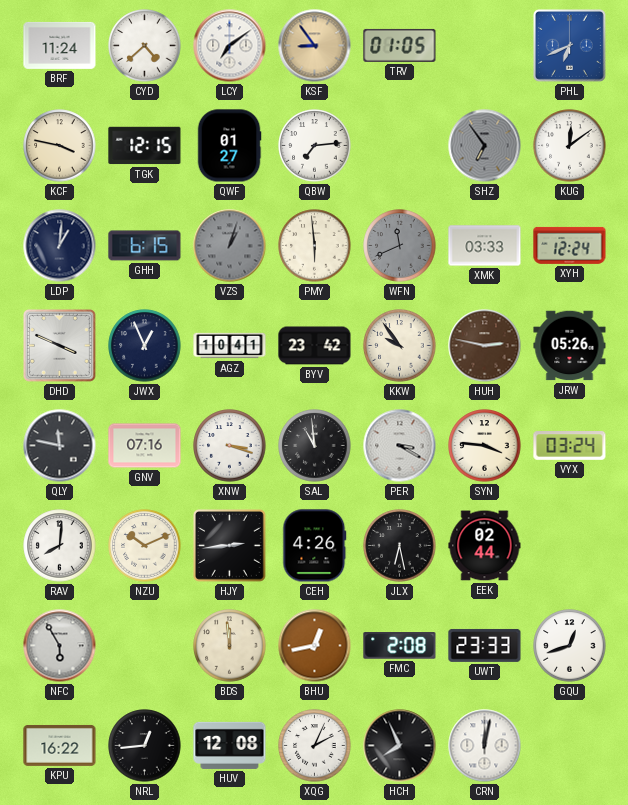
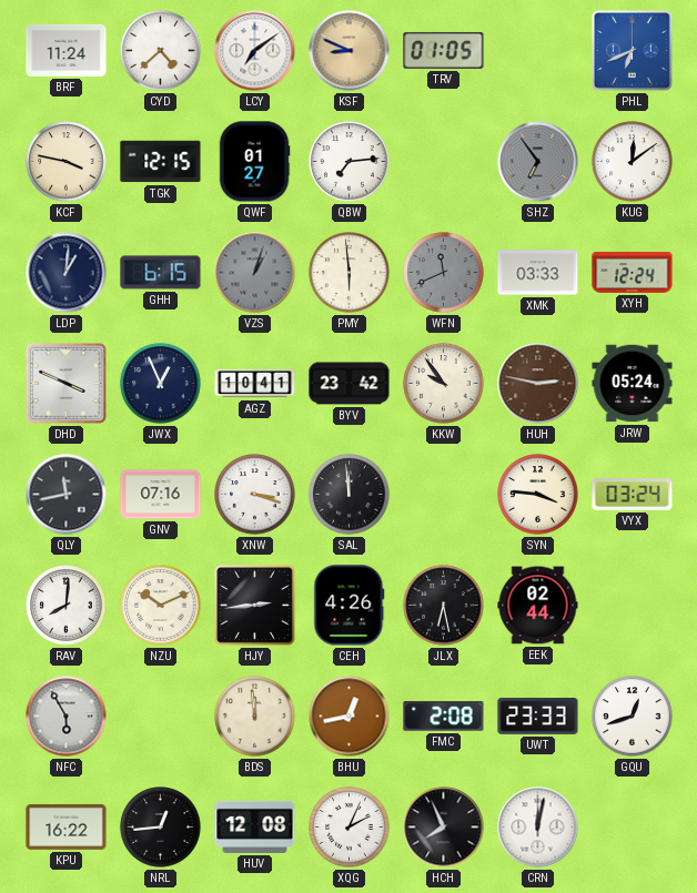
KSF: 8:54 -> 8:49
JRW: 05:26 -> 05:24
QLY: 11:47 -> 11:43
SAL: 10:59 -> 11:59
PER: 3:20 -> none
